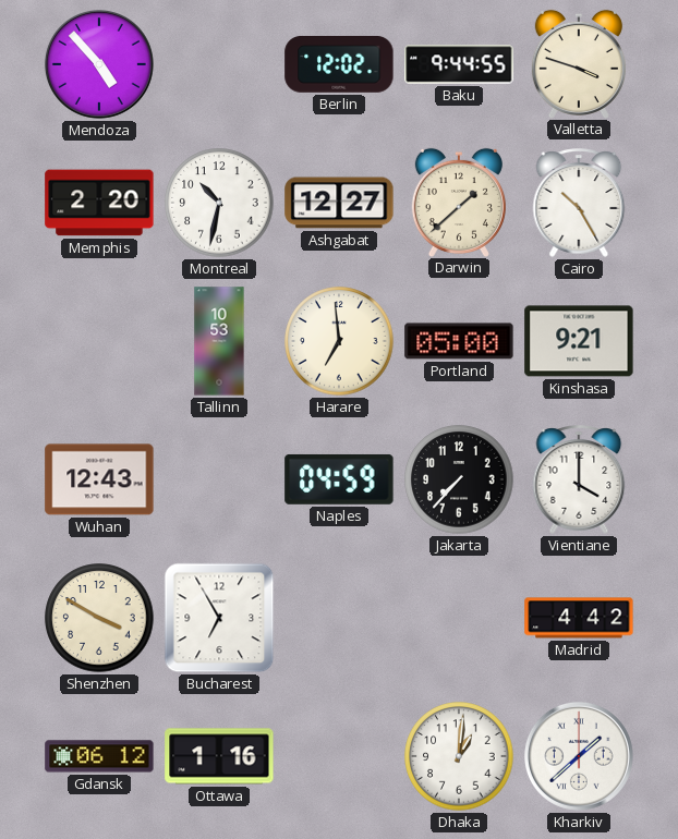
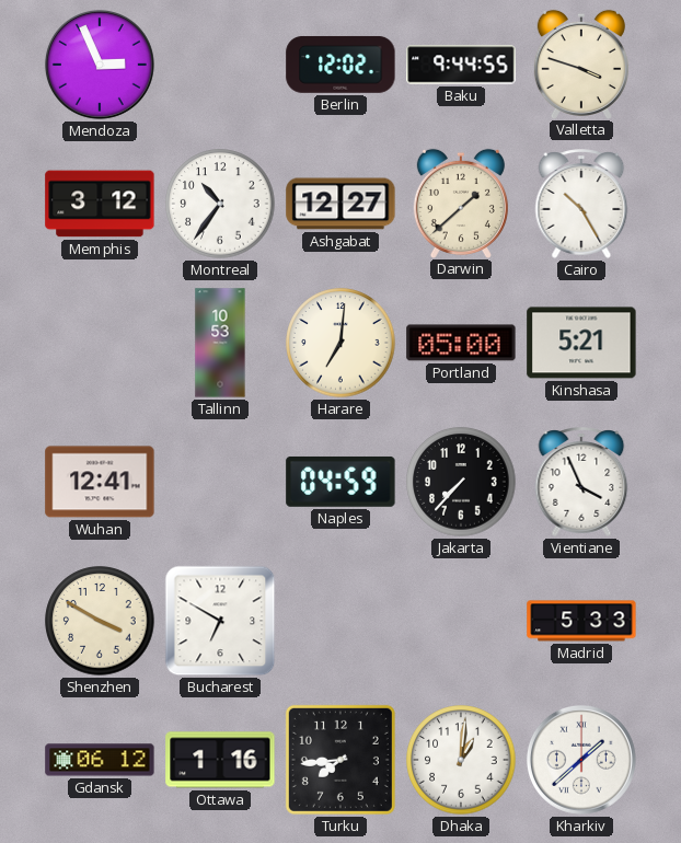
Mendoza: 4:53 -> 2:56
Memphis: 2:20 -> 3:12
Montreal: 10:32 -> 10:36
Harare: 6:59 -> 7:01
Kinshasa: 9:21 -> 5:21
Wuhan: 12:43 -> 12:41
Vientiane: 4:00 -> 3:56
Bucharest: 6:55 -> 6:50
Madrid: 4:42 -> 5:33
Turku: none -> 7:44
